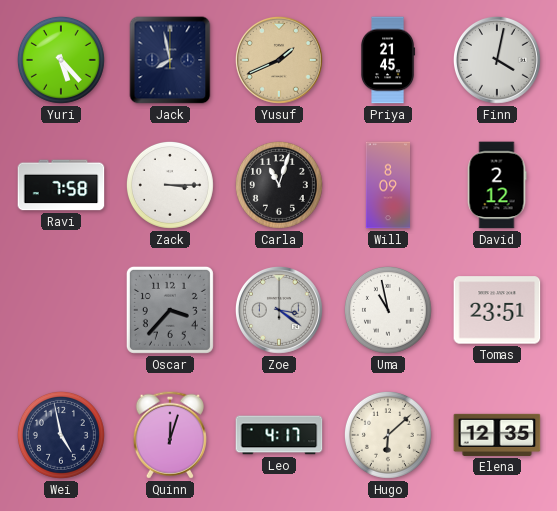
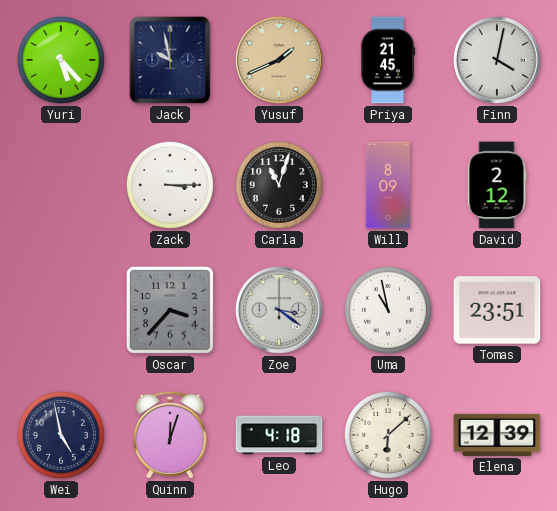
Jack: 7:58 -> 9:58
Ravi: 7:58 -> none
Leo: 4:17 -> 4:18
Elena: 12:35 -> 12:39
